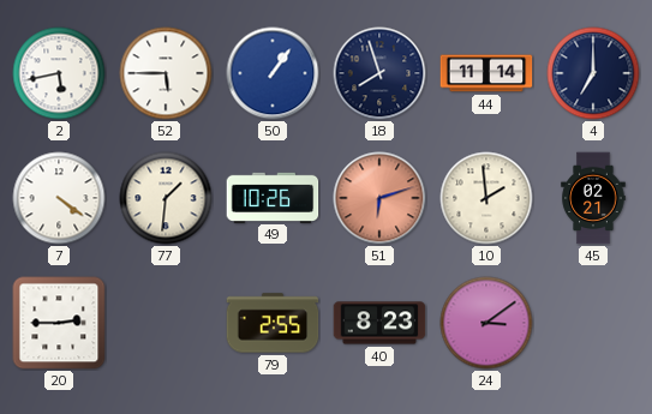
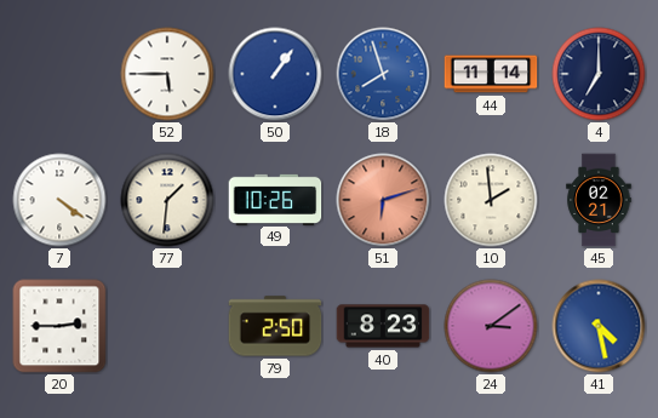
2: 5:43 -> none
18 dial: navy -> blue
79: 2:55 -> 2:50
41: none -> 4:28
